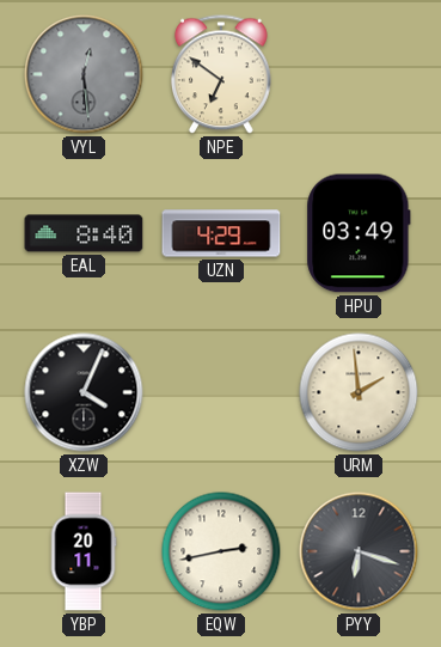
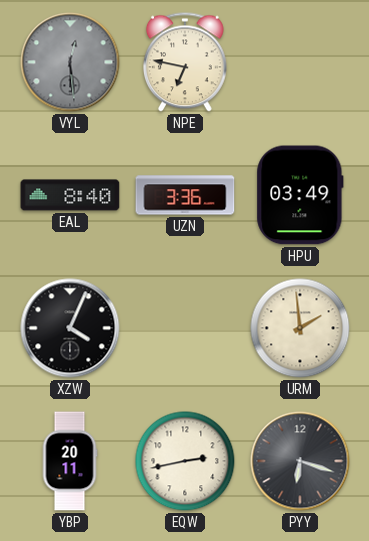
NPE: 6:51 -> 6:47
UZN: 4:29 -> 3:36
